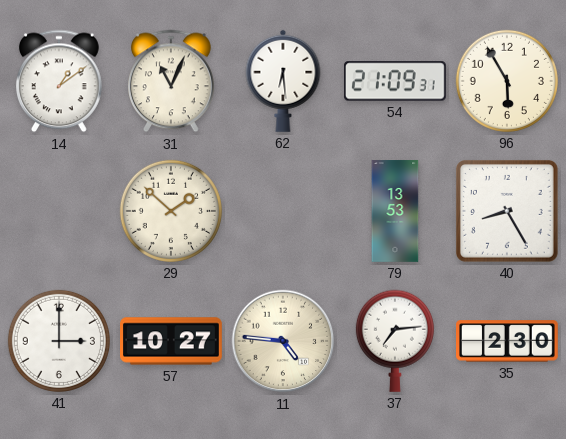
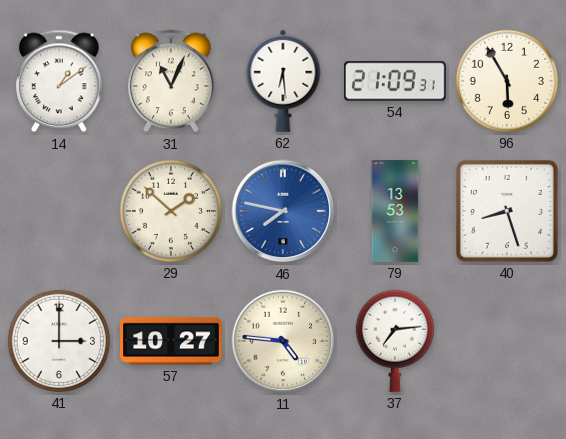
46: none -> 7:47
40: 8:25 -> 8:27
35: 2:30 -> none
